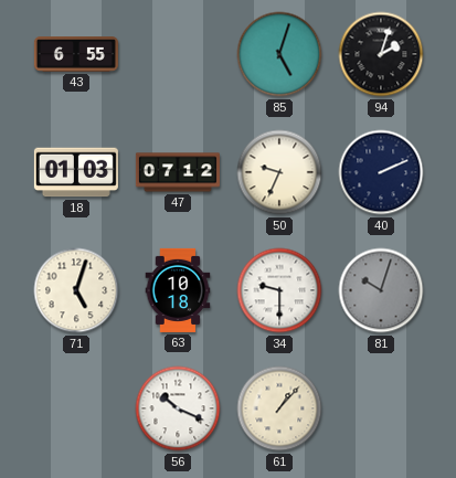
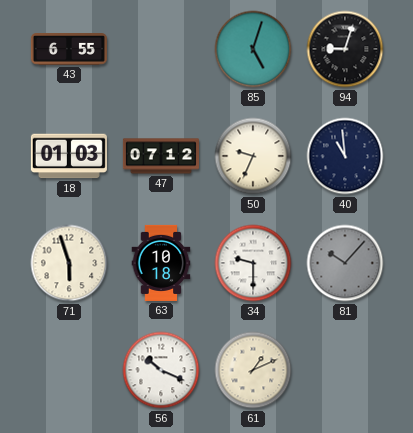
94: 2:03 -> 9:03
40: 2:11 -> 10:59
71: 5:03 -> 5:57
81: 10:03 -> 10:07
61: 1:07 -> 1:11
